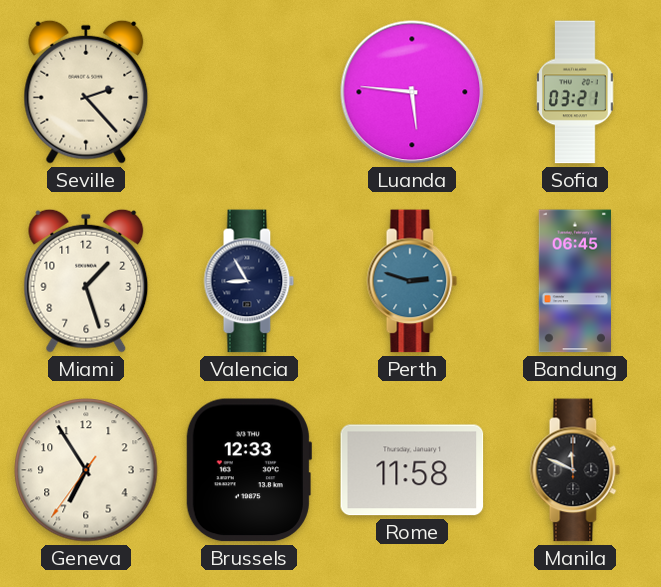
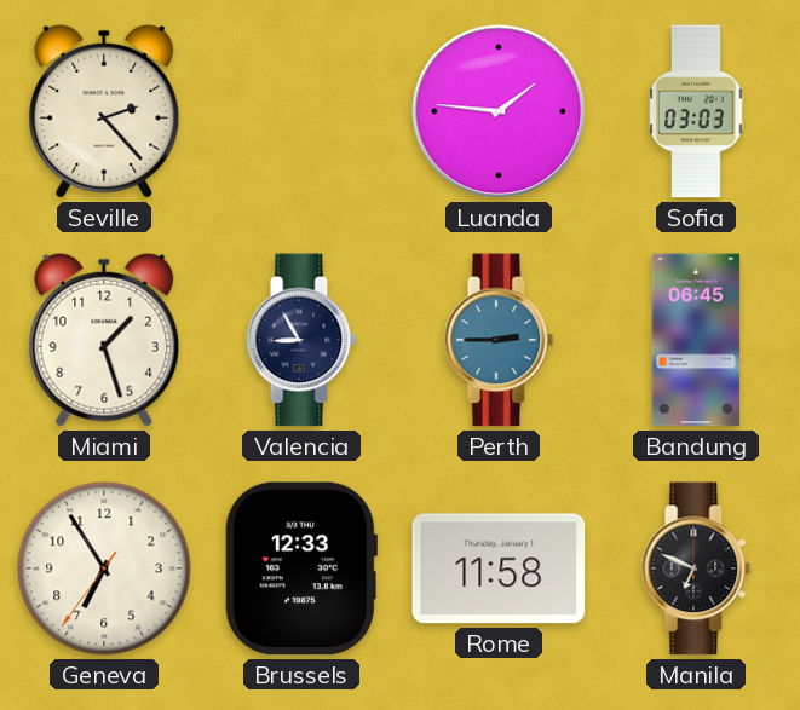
Luanda: 5:46 -> 1:46
Sofia: 03:21 -> 03:03
Perth: 2:48 -> 2:45
Manila: 11:49 -> 6:49
